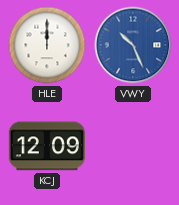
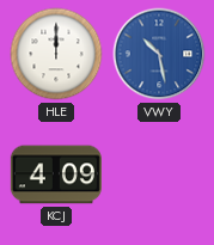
VWY: 10:26 -> 10:28
KCJ: 12:09 -> 4:09
